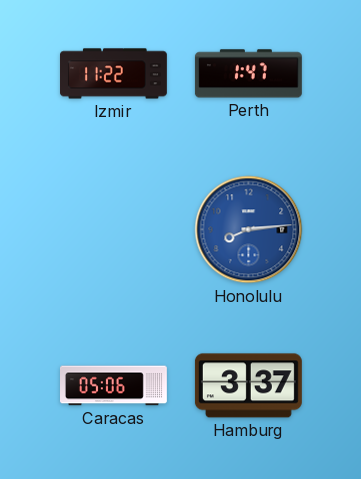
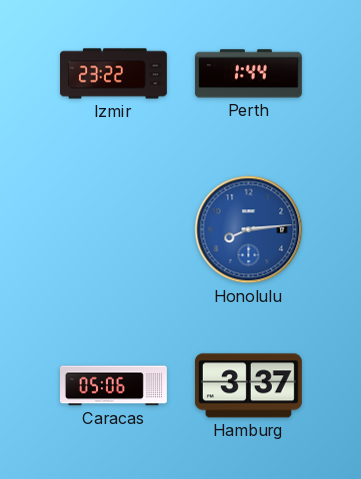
Izmir: 11:22 -> 23:22
Perth: 1:47 -> 1:44
